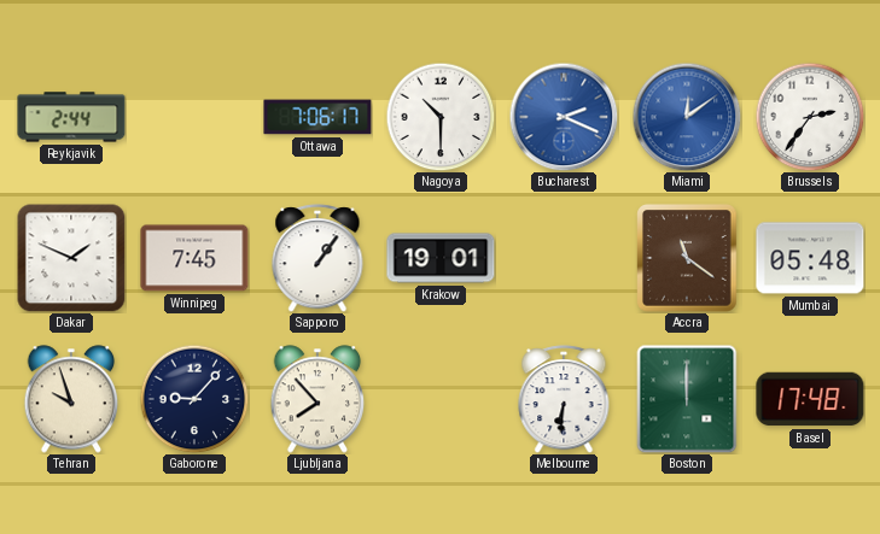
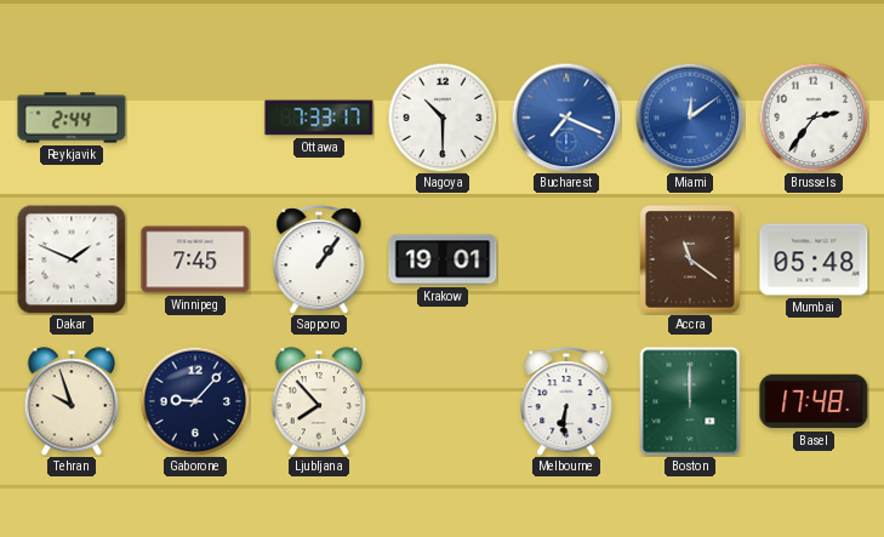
Ottawa: 7:06 -> 7:33
Bucharest: 2:19 -> 7:19
